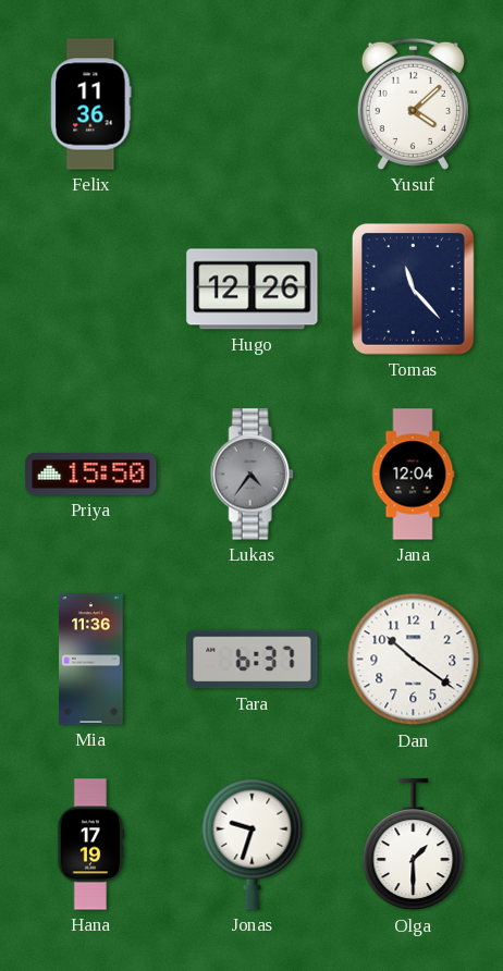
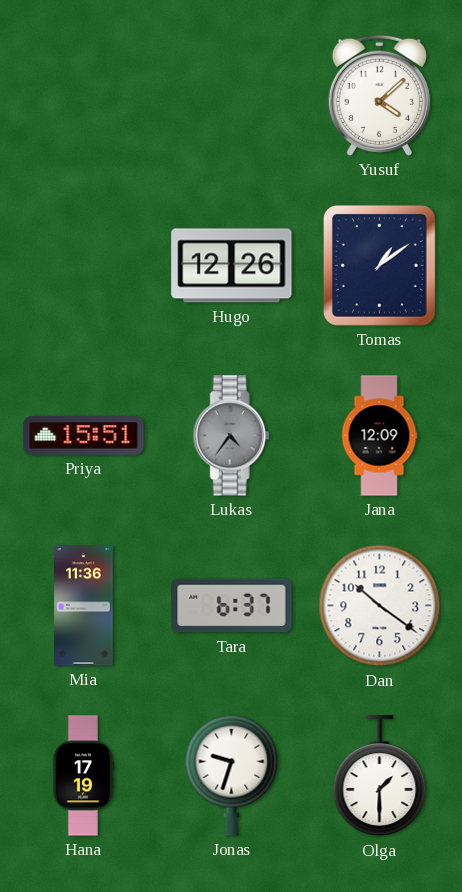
Felix: 11:36 -> none
Tomas: 11:23 -> 1:09
Priya: 15:50 -> 15:51
Jana: 12:04 -> 12:09
